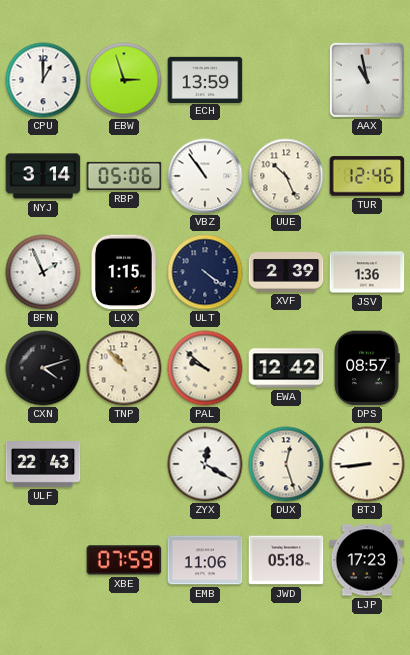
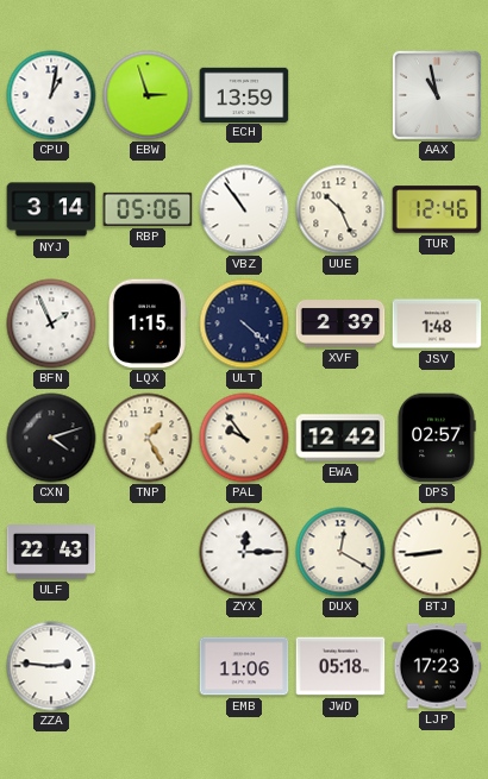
CPU: 1:00 -> 1:02
ULT: 4:21 -> 4:22
JSV: 1:36 -> 1:48
TNP: 10:53 -> 1:25
PAL: 9:52 -> 9:54
DPS: 08:57 -> 02:57
ZYX: 12:20 -> 12:15
DUX: 12:27 -> 12:20
ZZA: none -> 2:46
XBE: 07:59 -> none
